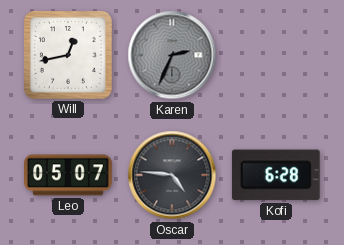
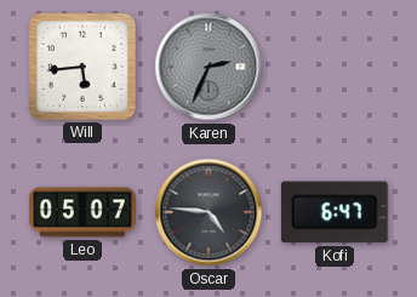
Will: 12:43 -> 5:44
Kofi: 6:28 -> 6:47
